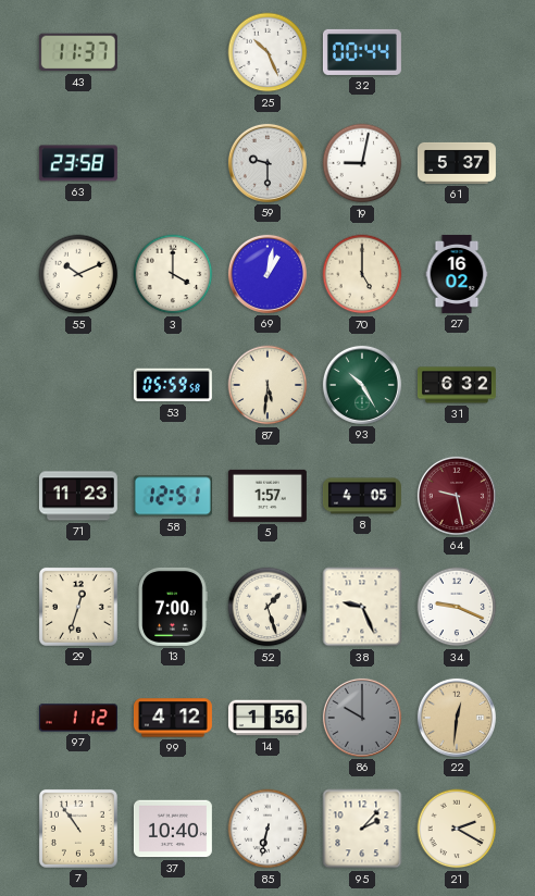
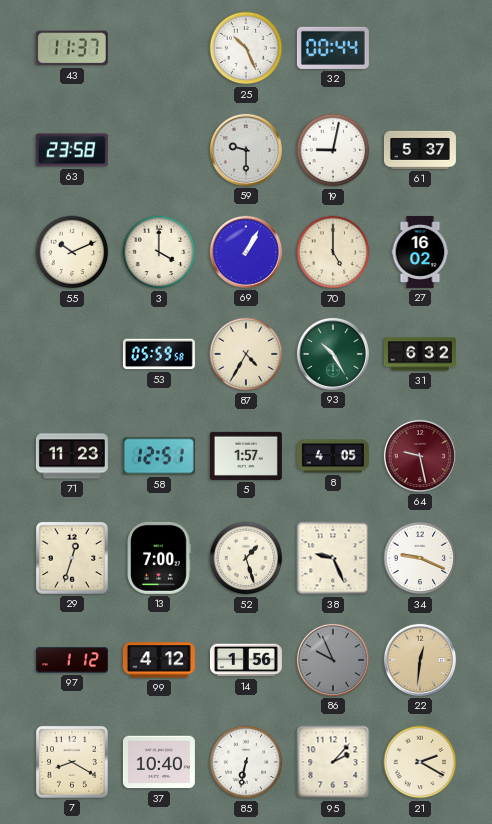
69: 1:02 -> 1:05
87: 5:31 -> 4:35
86: 10:00 -> 9:56
7: 10:54 -> 8:20
